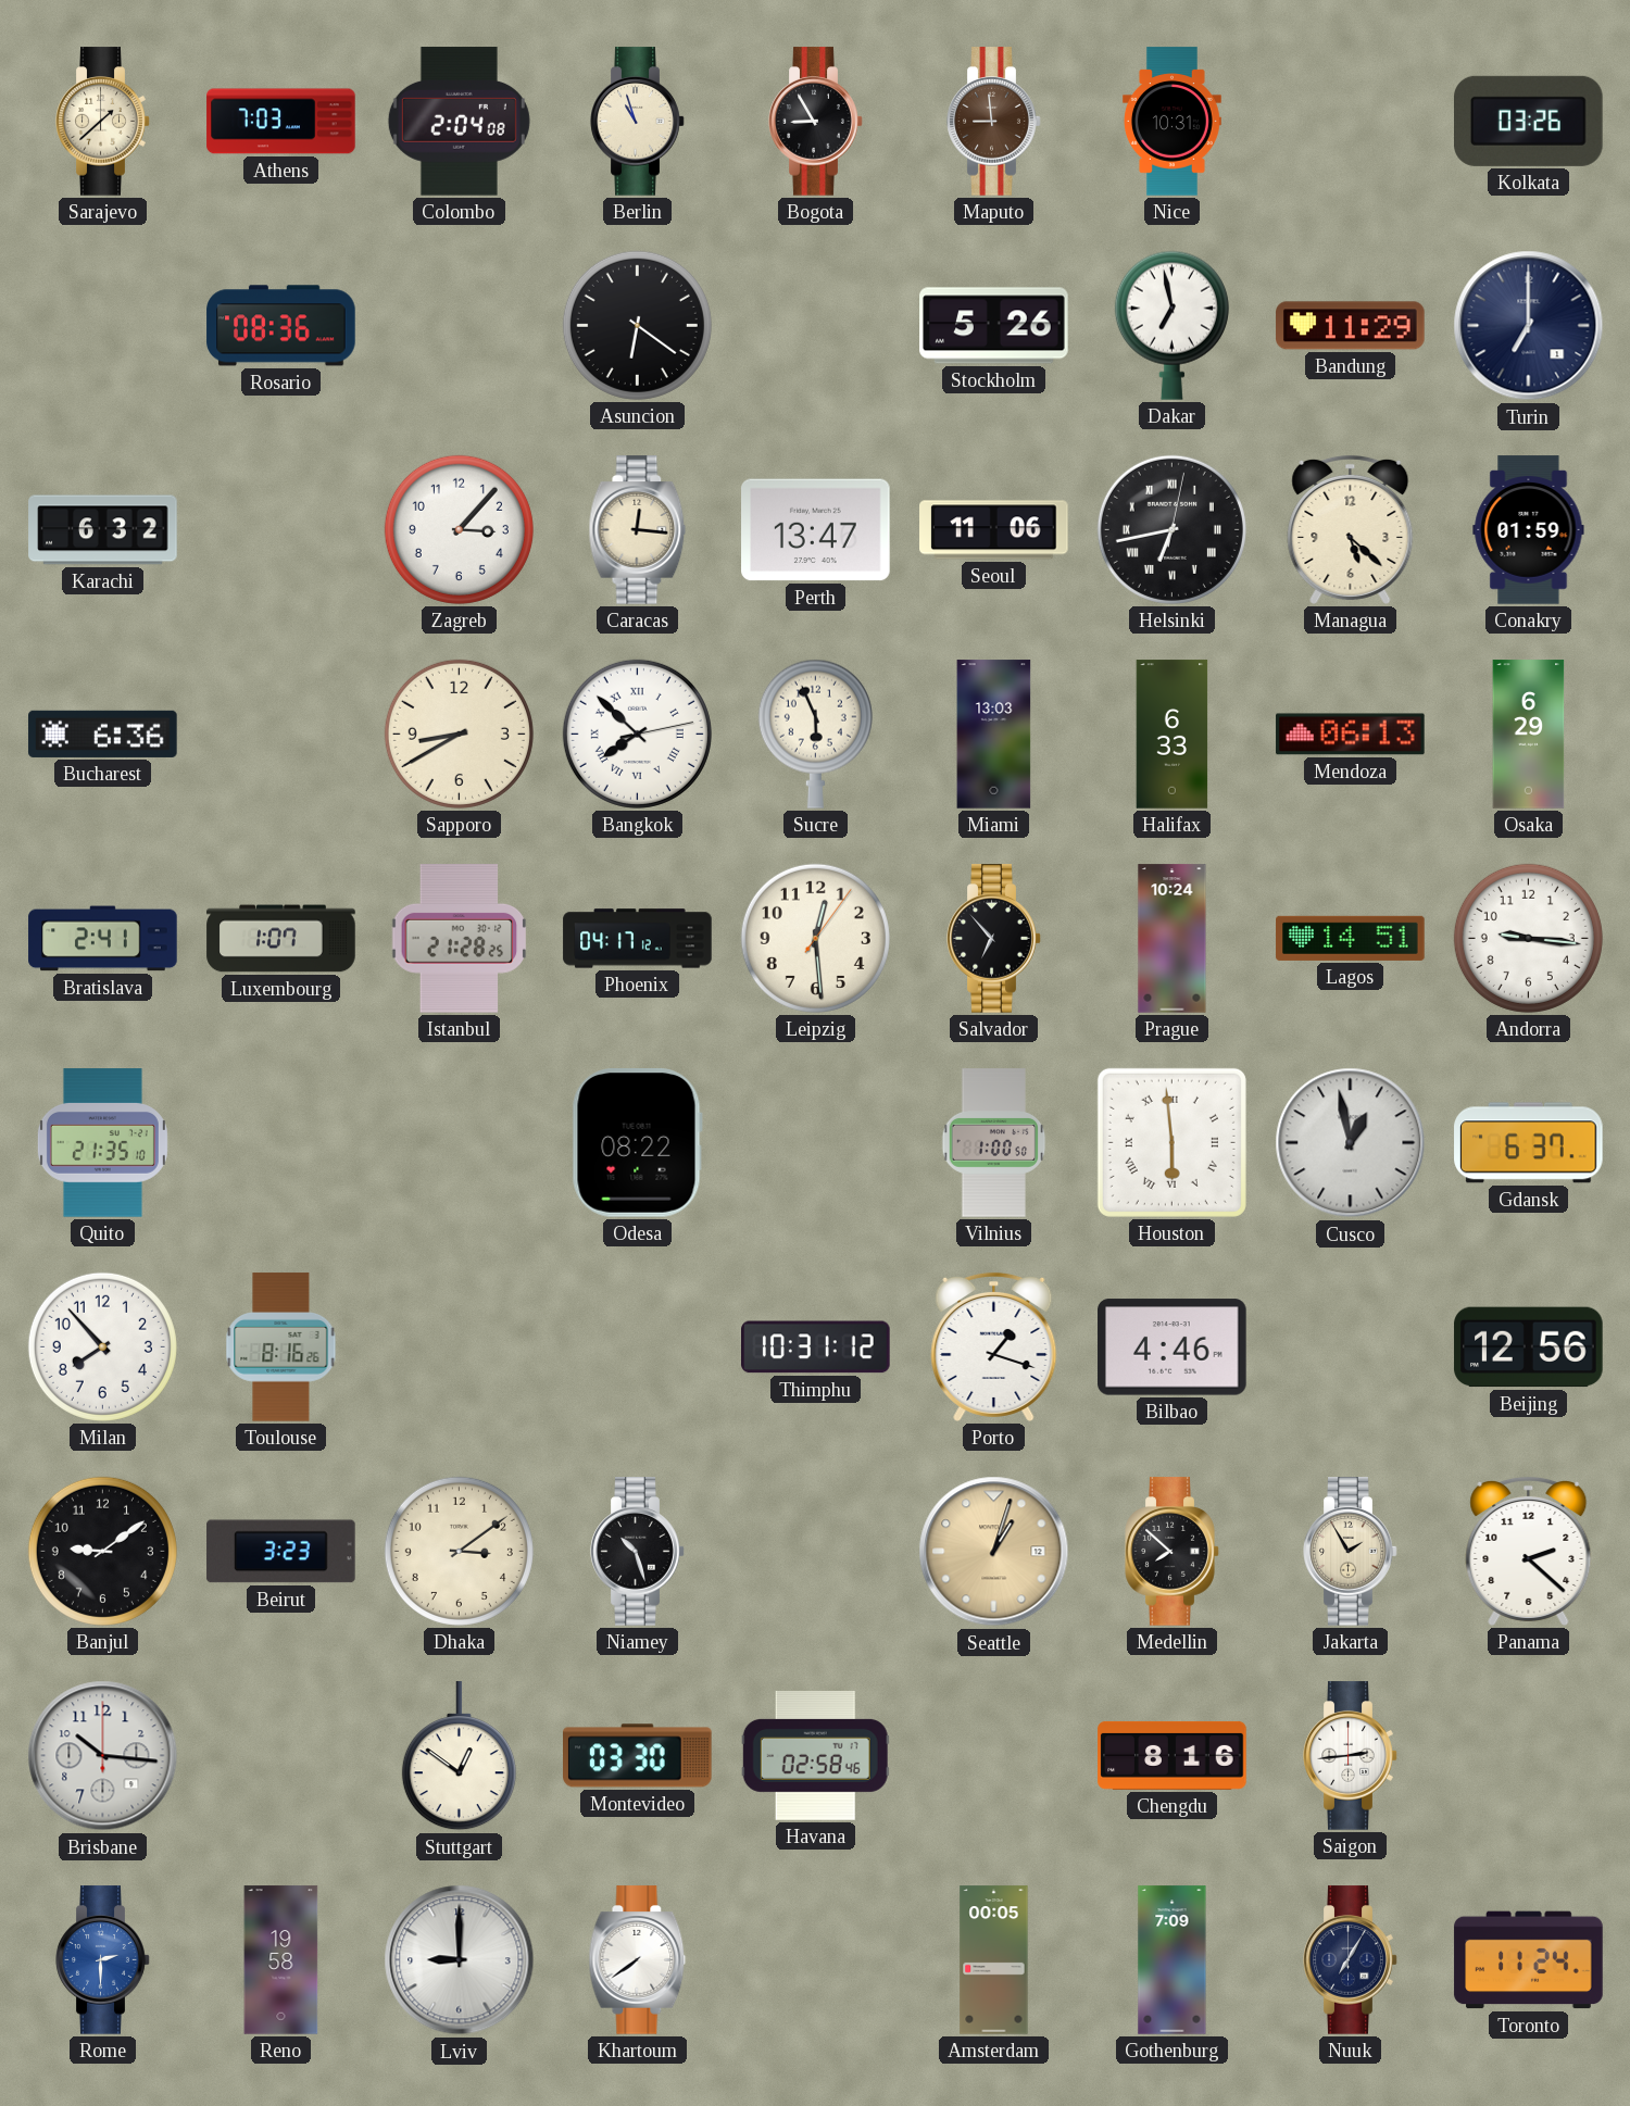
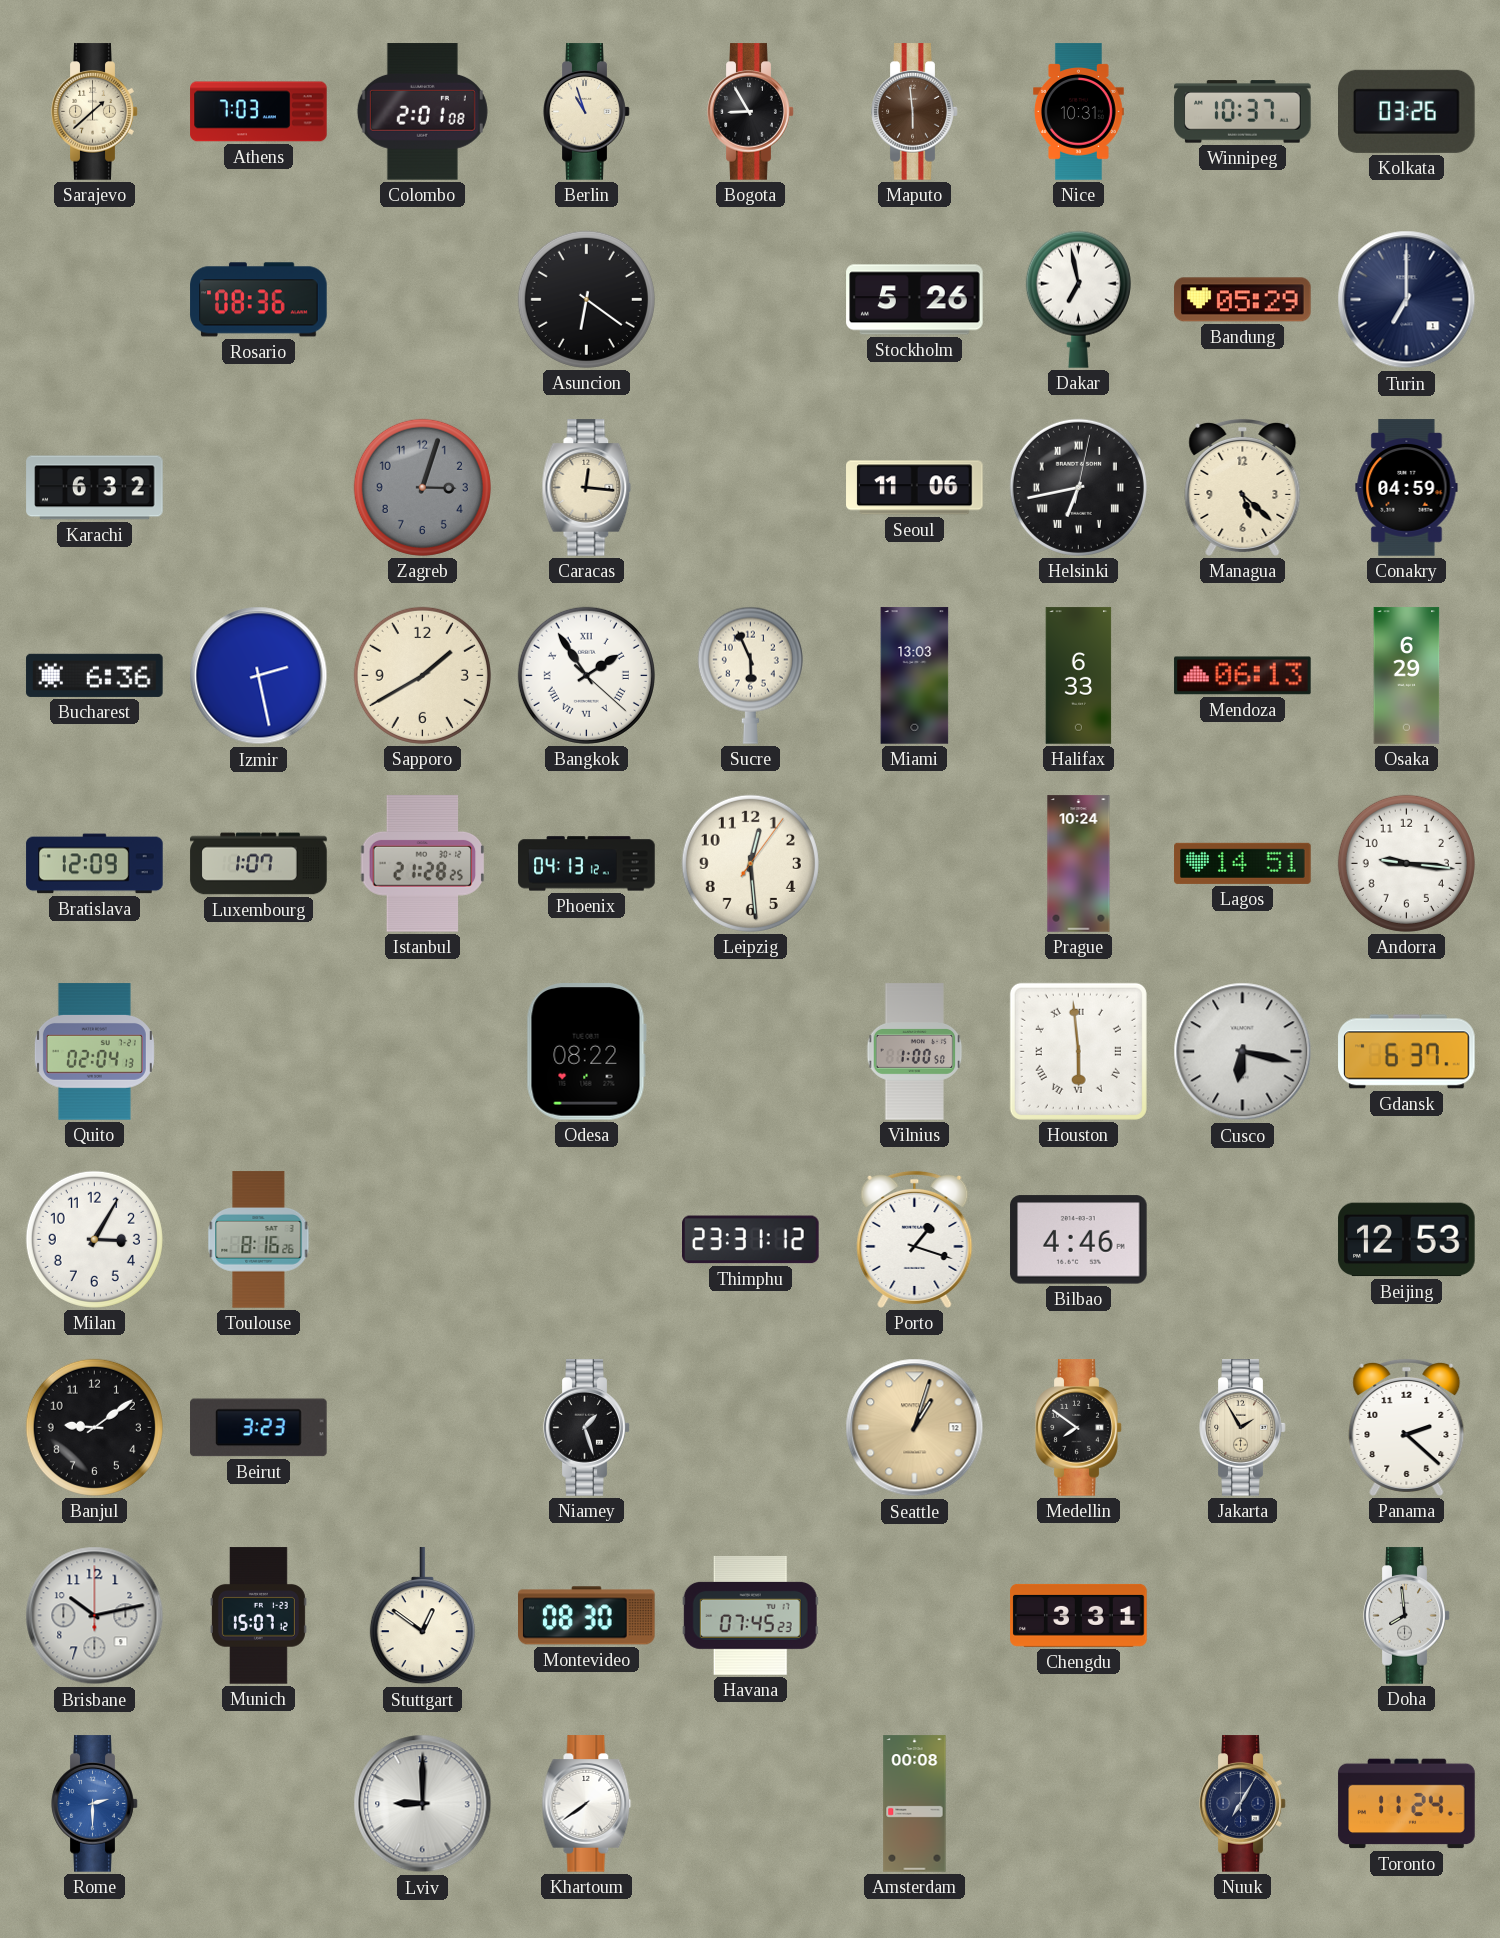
Colombo: 2:04 -> 2:01
Maputo: 8:59 -> 5:59
Winnipeg: none -> 10:37
Bandung: 11:29 -> 05:29
Zagreb: 3:07 -> 3:03
Zagreb dial: white -> grey
Perth: 13:47 -> none
Conakry: 01:59 -> 04:59
Izmir: none -> 2:28
Sapporo: 8:40 -> 1:40
Bangkok: 7:52 -> 1:54
Bratislava: 2:41 -> 12:09
Phoenix: 04:17 -> 04:13
Salvador: 6:53 -> none
Quito: 21:35 -> 02:04
Cusco: 12:58 -> 6:17
Milan: 7:53 -> 3:05
Thimphu: 10:31 -> 23:31
Beijing: 12:56 -> 12:53
Dhaka: 3:09 -> none
Niamey: 10:27 -> 1:27
Medellin: 7:52 -> 7:51
Brisbane: 10:16 -> 10:13
Munich: none -> 15:07
Montevideo: 03:30 -> 08:30
Havana: 02:58 -> 07:45
Chengdu: 8:16 -> 3:31
Saigon: 2:44 -> none
Doha: none -> 7:59
Reno: 19:58 -> none
Amsterdam: 00:05 -> 00:08
Gothenburg: 7:09 -> none
